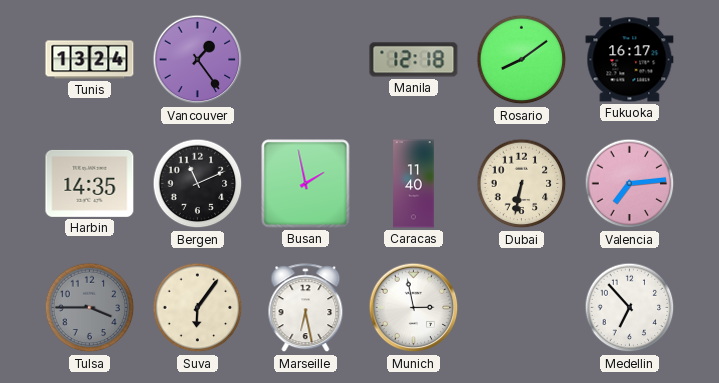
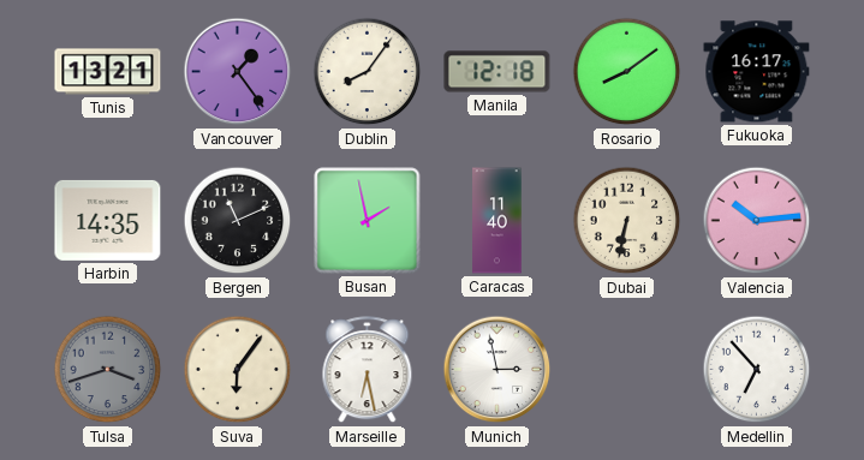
Tunis: 13:24 -> 13:21
Dublin: none -> 8:06
Valencia: 7:14 -> 10:14
Tulsa: 3:45 -> 3:42
